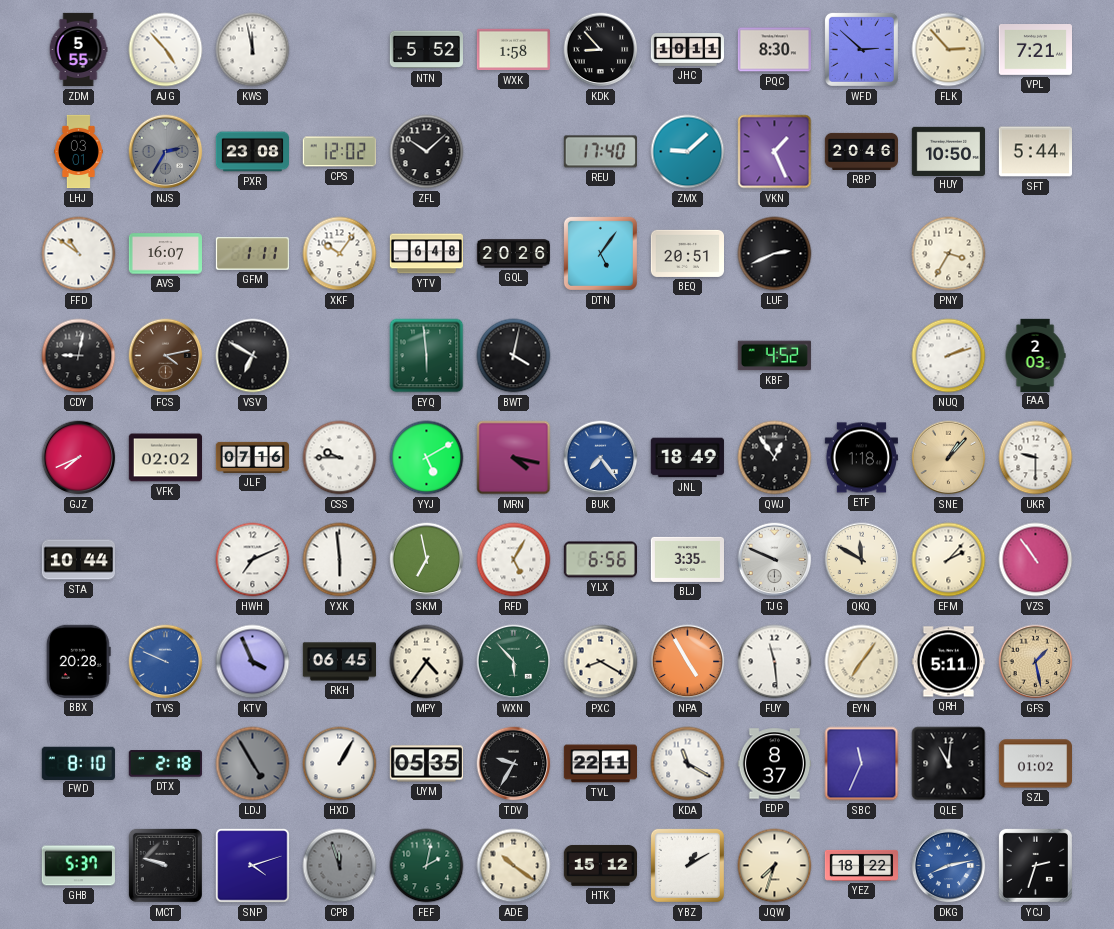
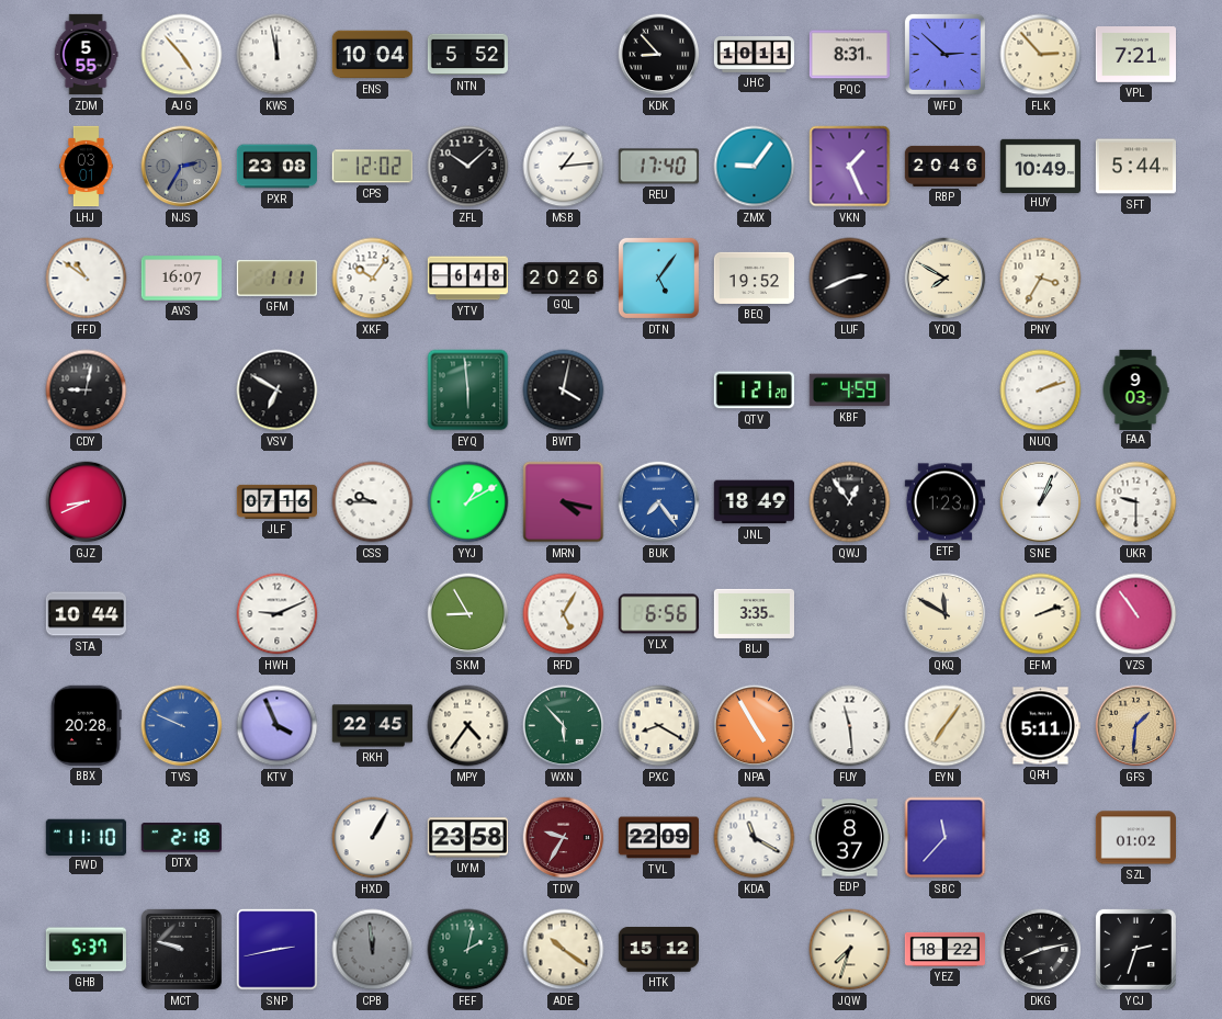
ENS: none -> 10:04
WXK: 1:58 -> none
PQC: 8:30 -> 8:31
MSB: none -> 1:14
ZMX: 9:08 -> 9:06
HUY: 10:50 -> 10:49
BEQ: 20:51 -> 19:52
YDQ: none -> 7:50
FCS: 4:13 -> none
QTV: none -> 1:21
KBF: 4:52 -> 4:59
FAA: 2:03 -> 9:03
GJZ: 7:41 -> 8:41
VFK: 02:02 -> none
YYJ: 5:10 -> 1:10
ETF: 1:18 -> 1:23
SNE: 1:07 -> 1:04
SNE dial: champagne -> white
HWH: 7:11 -> 9:11
YXK: 5:59 -> none
SKM: 6:58 -> 8:55
TJG: 9:49 -> none
EFM: 2:07 -> 2:12
RKH: 06:45 -> 22:45
GFS: 1:28 -> 1:31
FWD: 8:10 -> 11:10
LDJ: 4:55 -> none
UYM: 05:35 -> 23:58
TDV dial: black -> burgundy
TVL: 22:11 -> 22:09
SBC: 11:34 -> 11:37
QLE: 11:01 -> none
SNP: 4:12 -> 2:43
CPB: 11:57 -> 11:59
YBZ: 1:10 -> none
DKG dial: blue -> black
